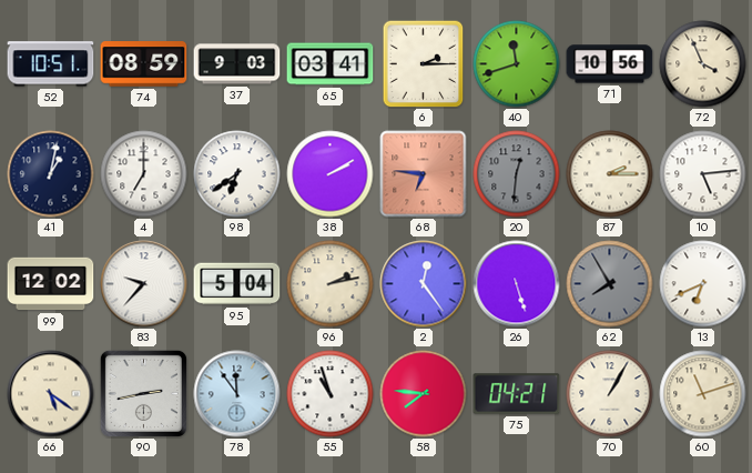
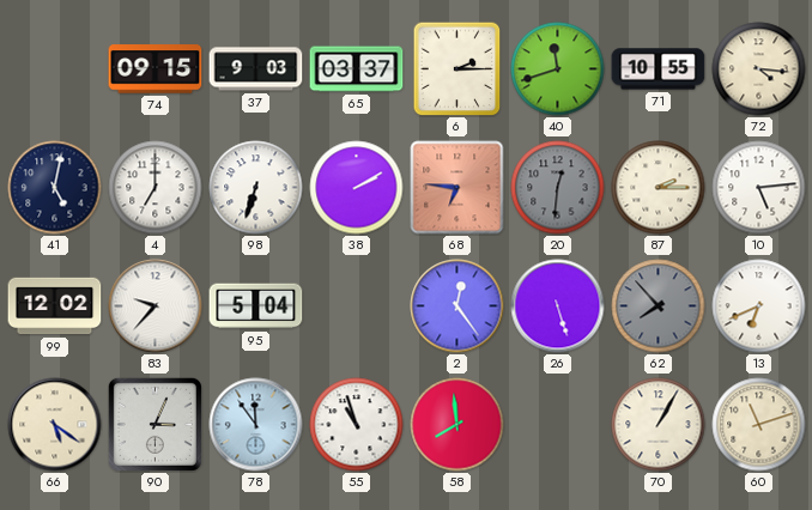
52: 10:51 -> none
74: 08:59 -> 09:15
65: 03:41 -> 03:37
71: 10:56 -> 10:55
72: 3:56 -> 4:16
41: 1:02 -> 5:02
98: 6:39 -> 6:33
96: 2:13 -> none
62: 7:55 -> 7:53
90: 2:43 -> 3:04
58: 7:46 -> 7:59
75: 04:21 -> none
